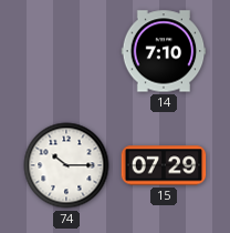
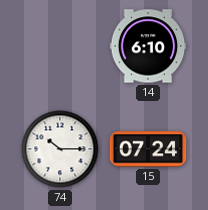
14: 7:10 -> 6:10
15: 07:29 -> 07:24
